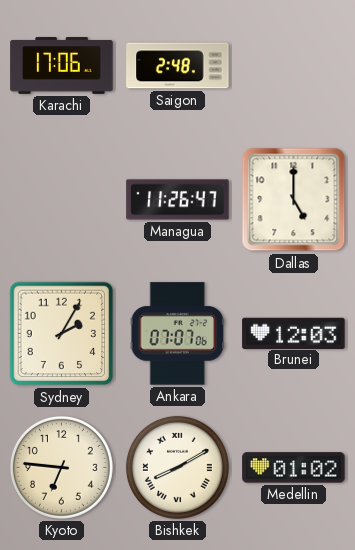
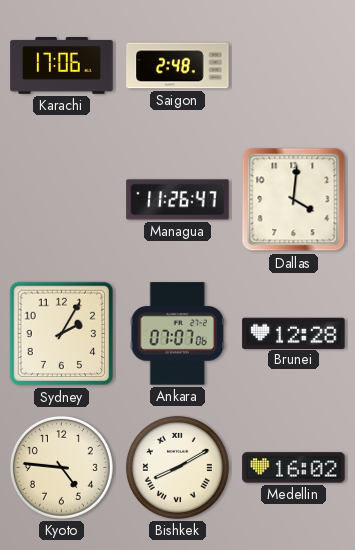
Dallas: 5:00 -> 4:01
Brunei: 12:03 -> 12:28
Kyoto: 6:46 -> 4:46
Medellin: 01:02 -> 16:02
